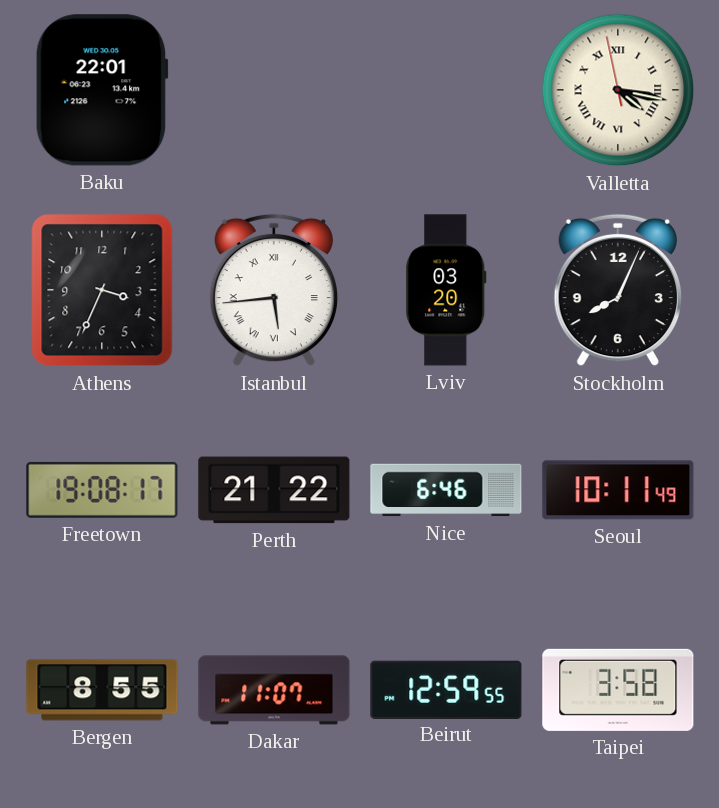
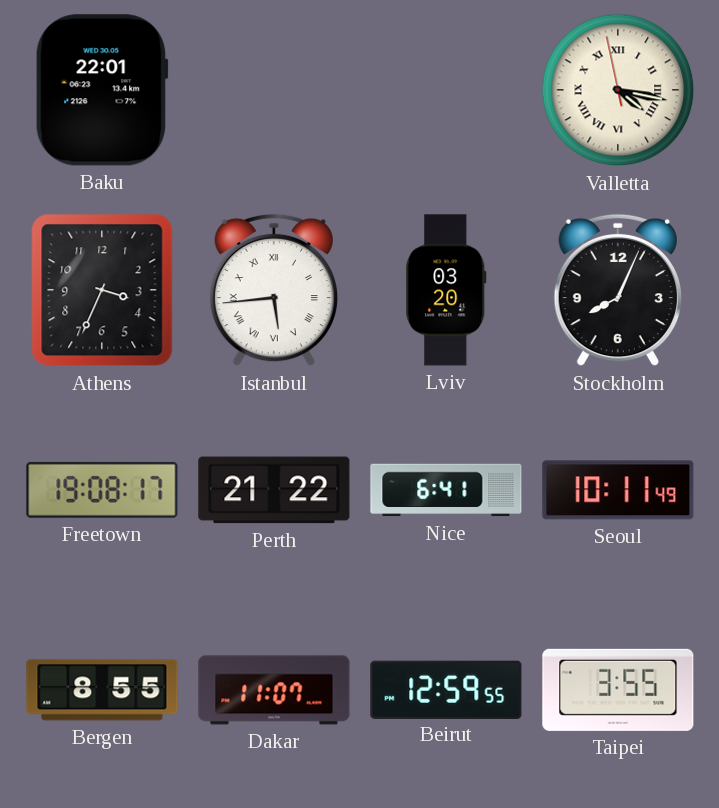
Nice: 6:46 -> 6:41
Taipei: 3:58 -> 3:55
